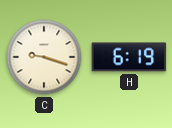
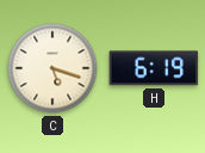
C: 9:18 -> 5:18
